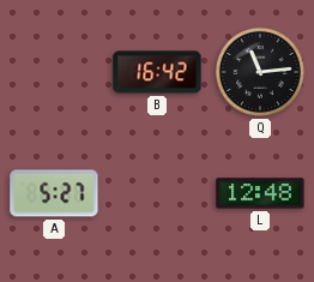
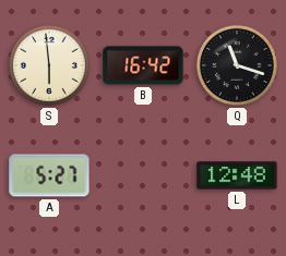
S: none -> 5:59
Q: 11:14 -> 11:18
